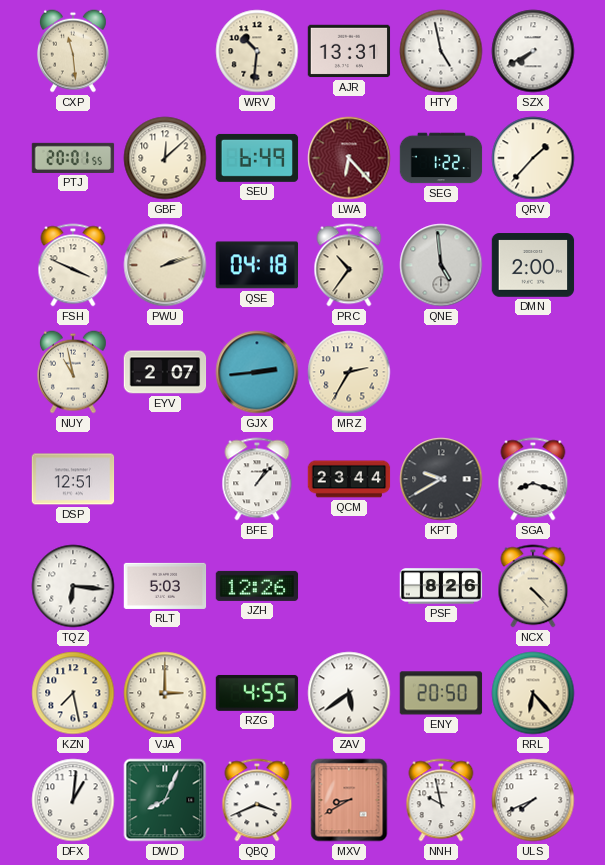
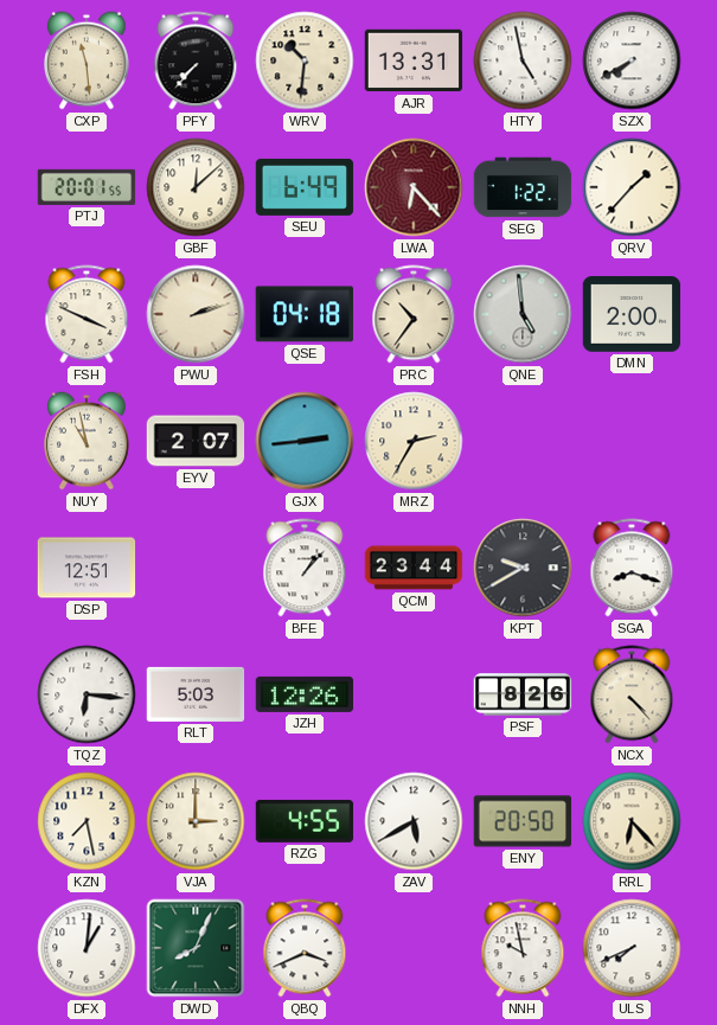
PFY: none -> 7:37
ZAV: 5:39 -> 5:40
MXV: 8:40 -> none
